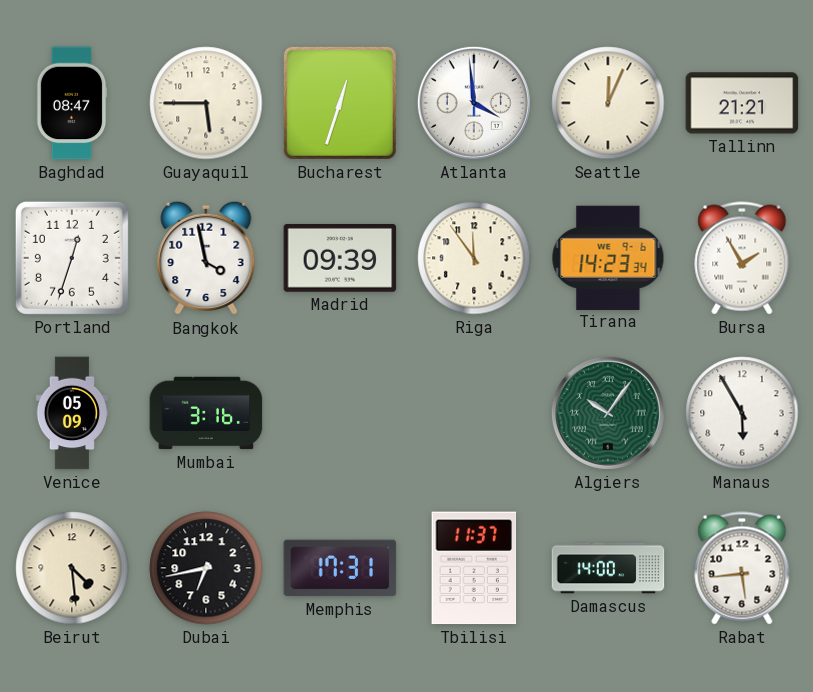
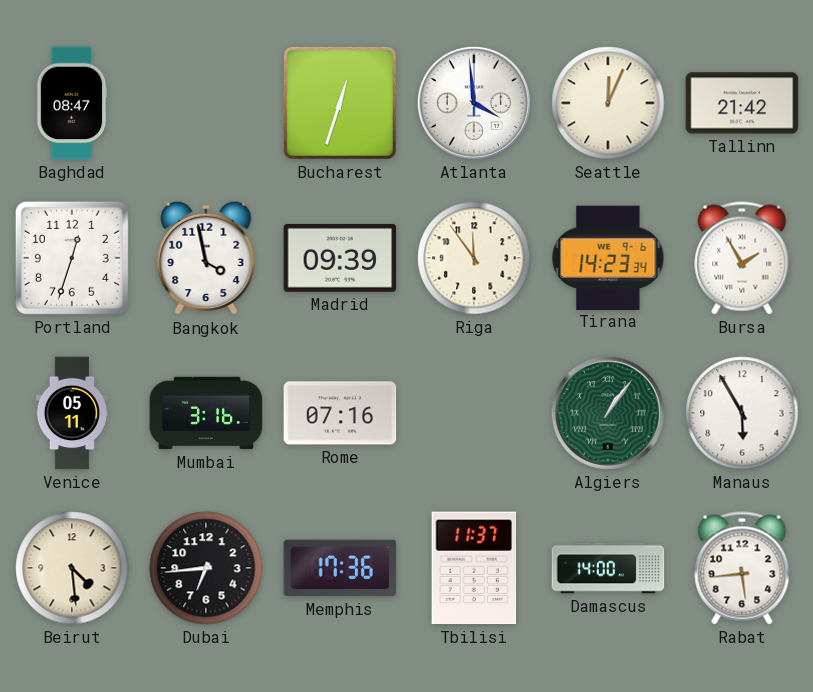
Guayaquil: 5:45 -> none
Tallinn: 21:21 -> 21:42
Venice: 05:09 -> 05:11
Rome: none -> 07:16
Algiers: 10:06 -> 1:06
Dubai: 6:43 -> 6:44
Memphis: 17:31 -> 17:36
